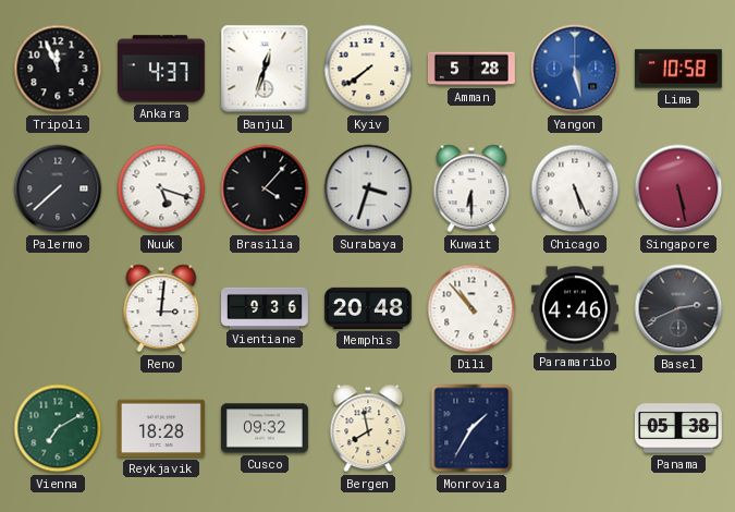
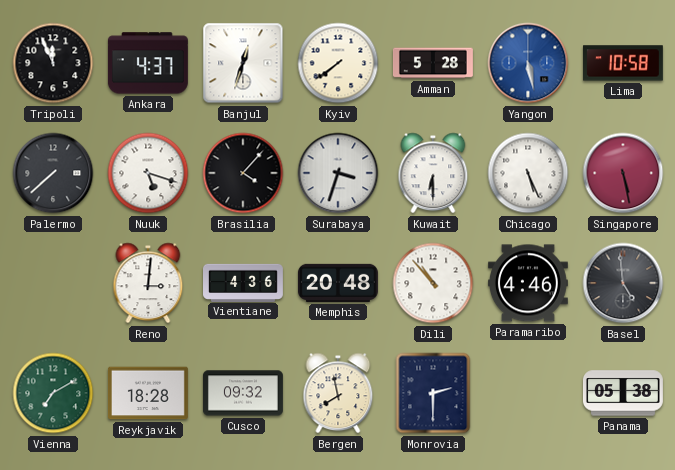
Vientiane: 9:36 -> 4:36
Basel: 2:41 -> 4:59
Monrovia: 1:35 -> 2:30
